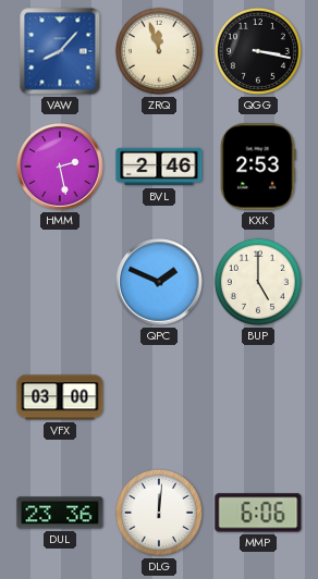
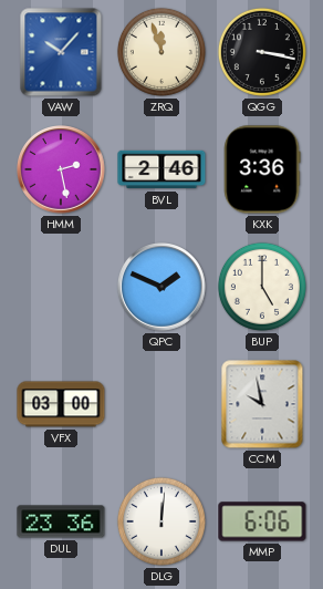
VAW: 8:07 -> 10:07
KXK: 2:53 -> 3:36
CCM: none -> 9:58
